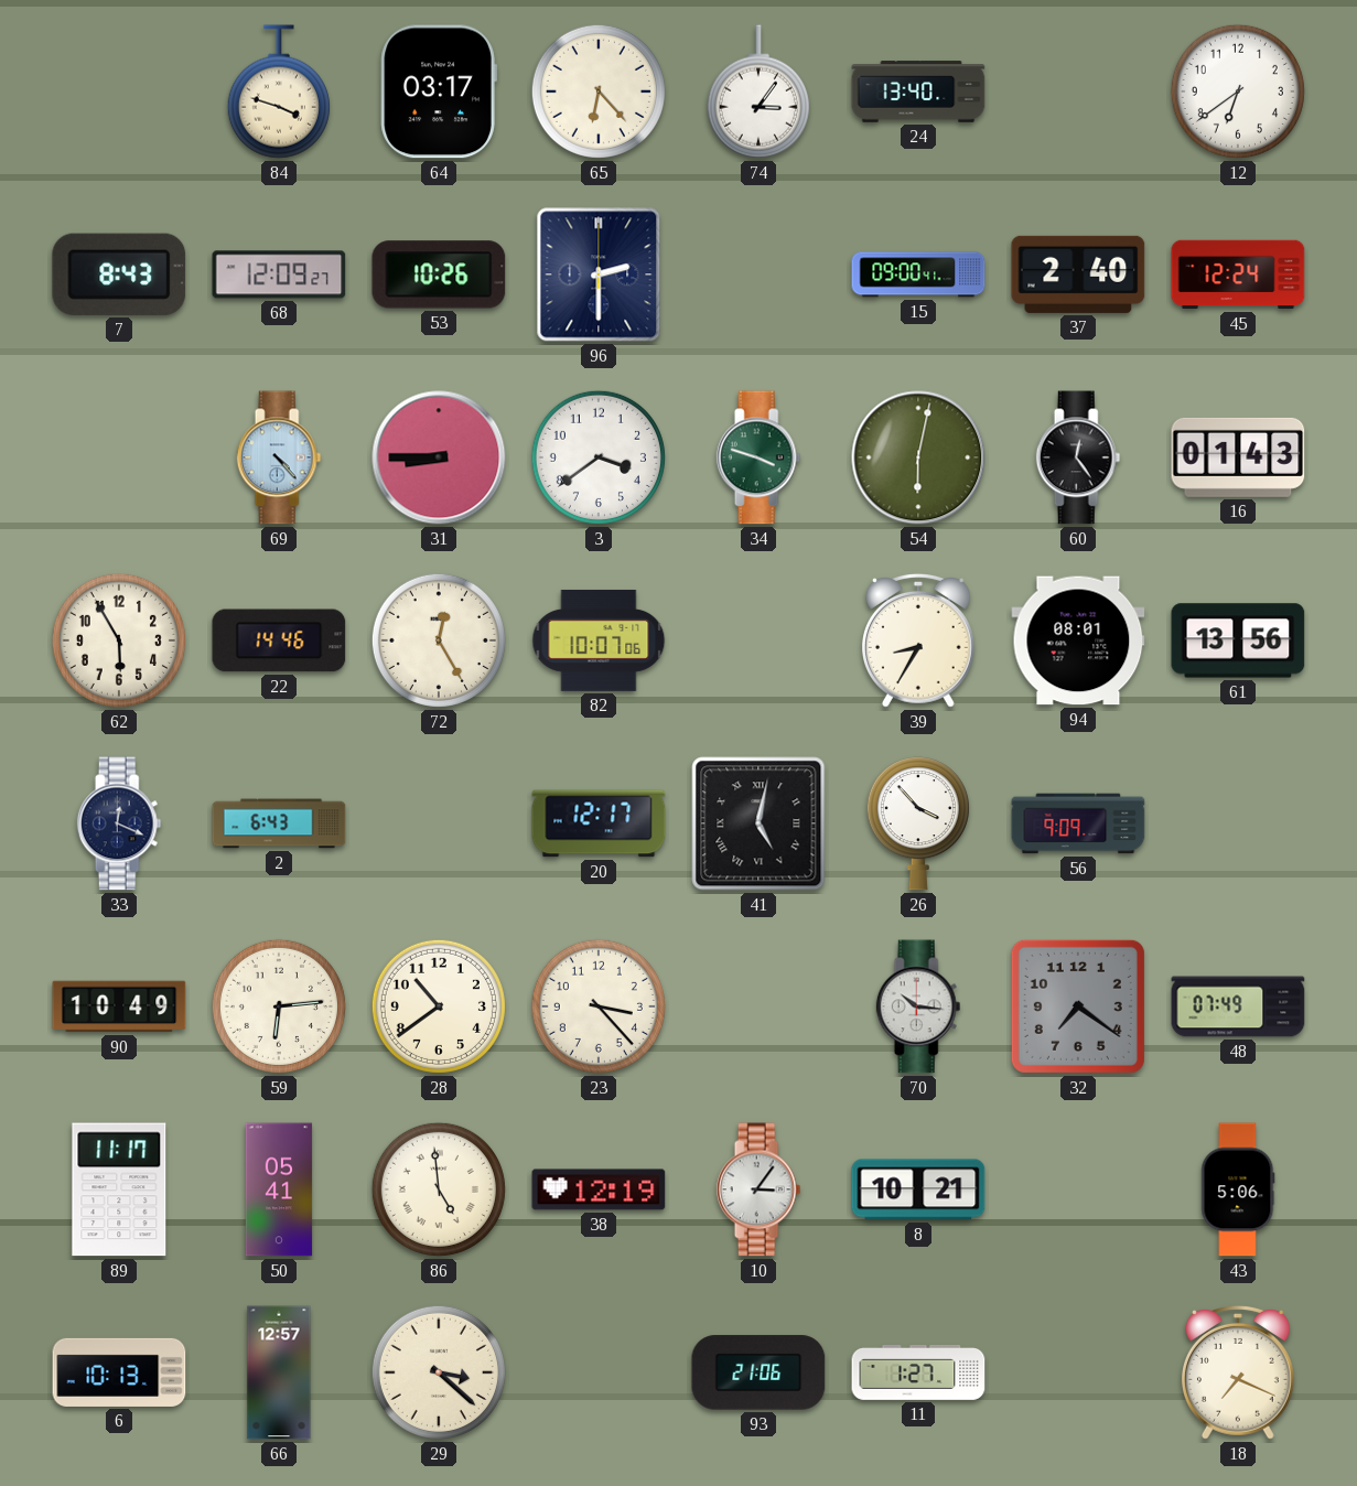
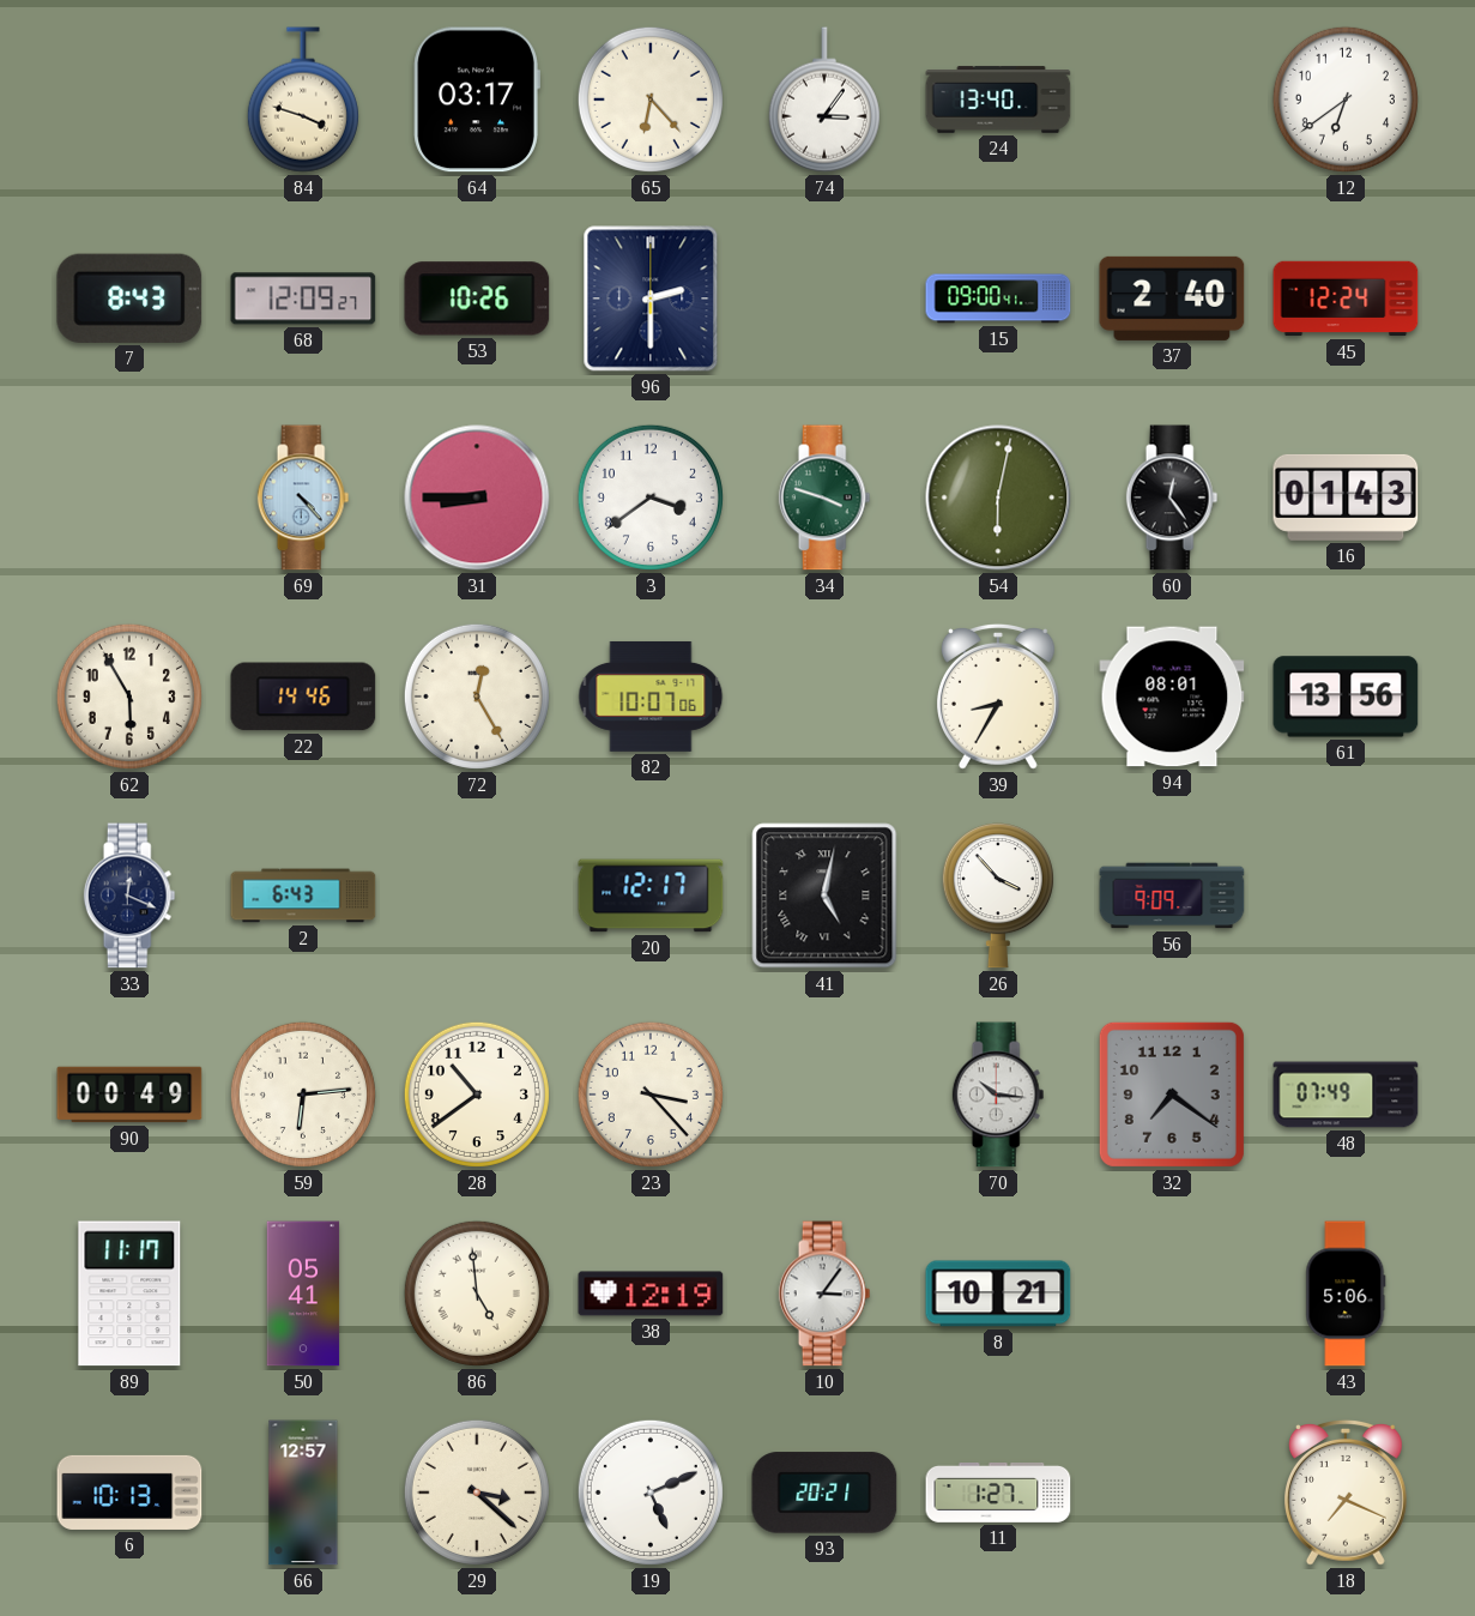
90: 10:49 -> 00:49
19: none -> 5:11
93: 21:06 -> 20:21
